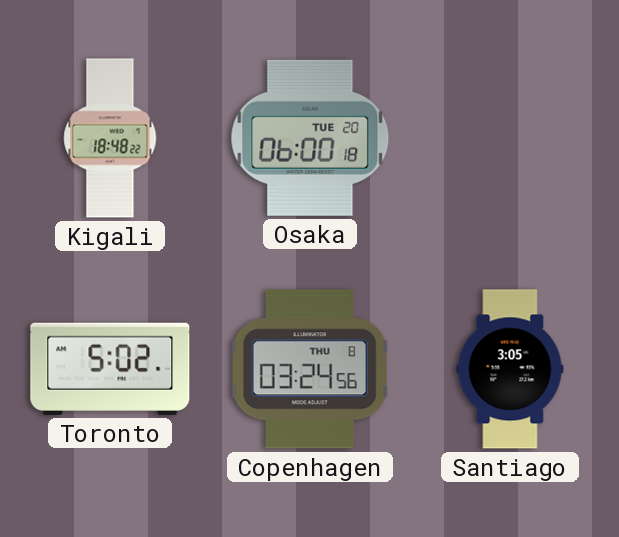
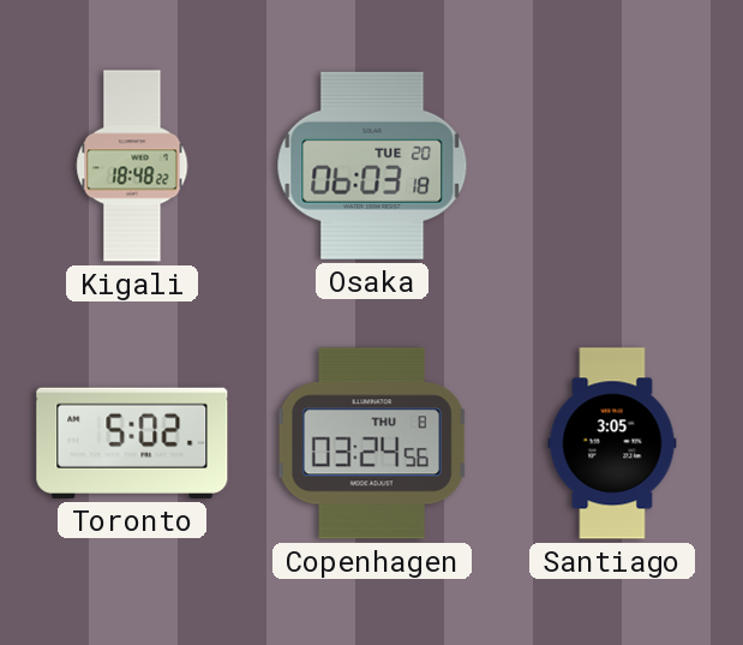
Osaka: 06:00 -> 06:03
